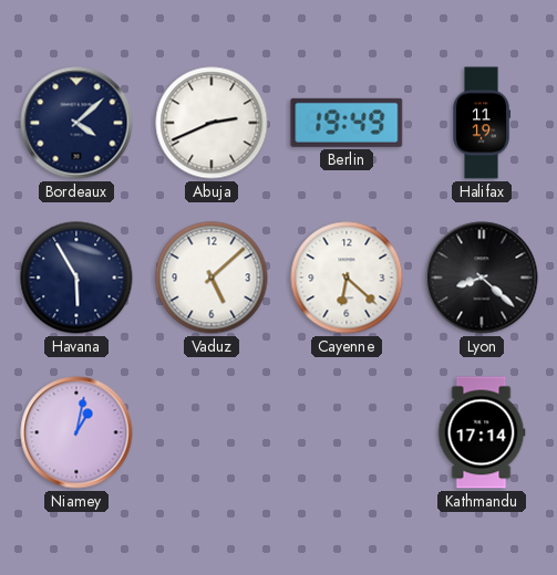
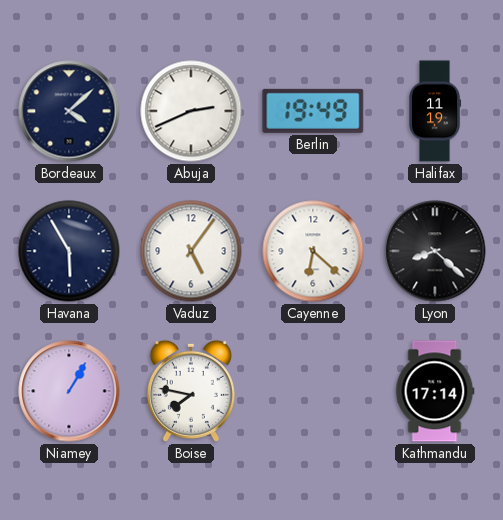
Vaduz: 5:08 -> 5:06
Niamey: 1:02 -> 1:05
Boise: none -> 7:47
